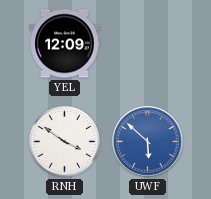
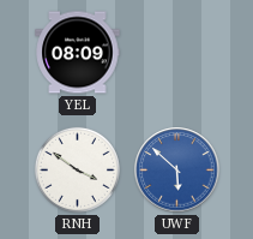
YEL: 12:09 -> 08:09
